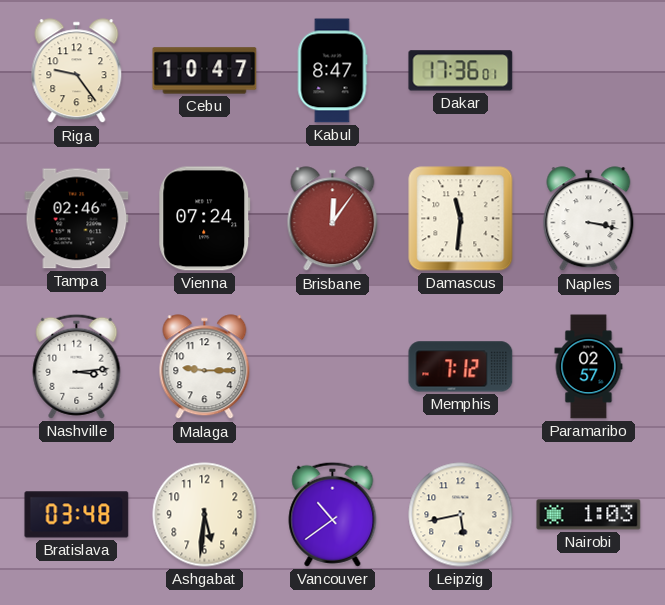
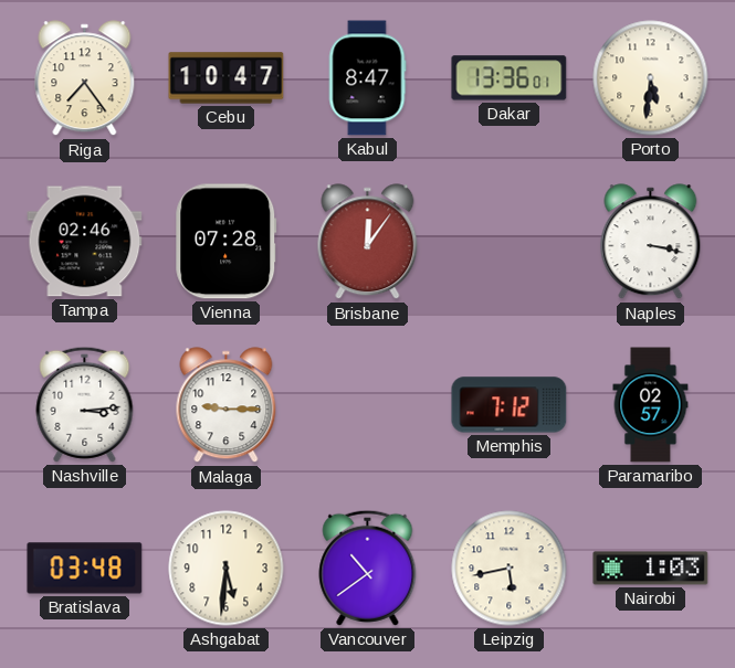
Riga: 9:24 -> 7:24
Dakar: 17:36 -> 13:36
Porto: none -> 5:31
Vienna: 07:24 -> 07:28
Damascus: 11:31 -> none
